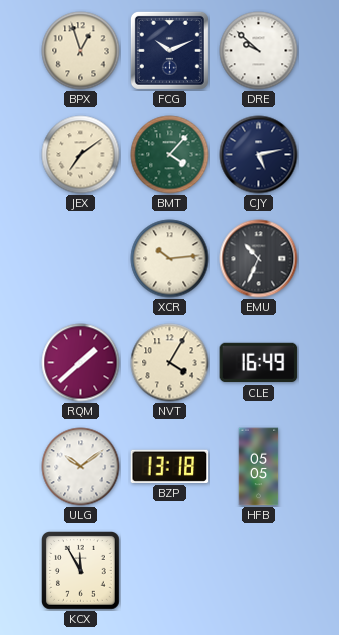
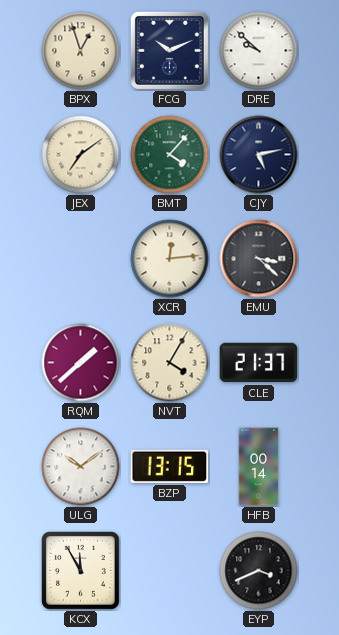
XCR: 10:14 -> 12:14
EMU: 10:34 -> 3:22
CLE: 16:49 -> 21:37
BZP: 13:18 -> 13:15
HFB: 05:05 -> 00:14
EYP: none -> 3:41
